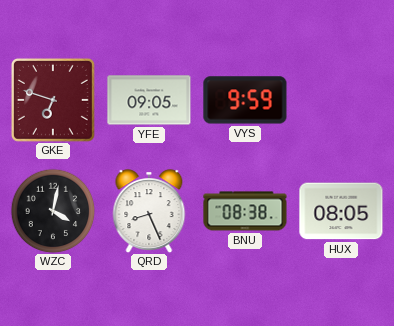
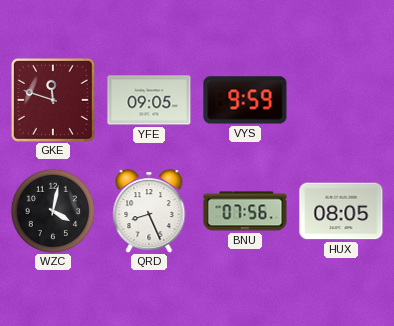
GKE: 6:48 -> 11:48
BNU: 08:38 -> 07:56
